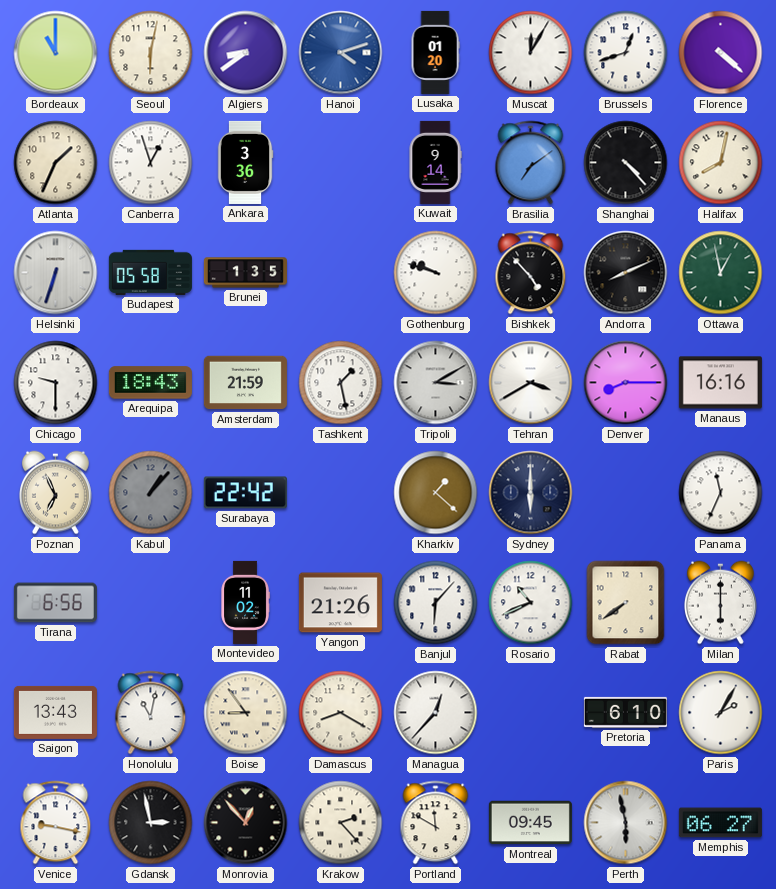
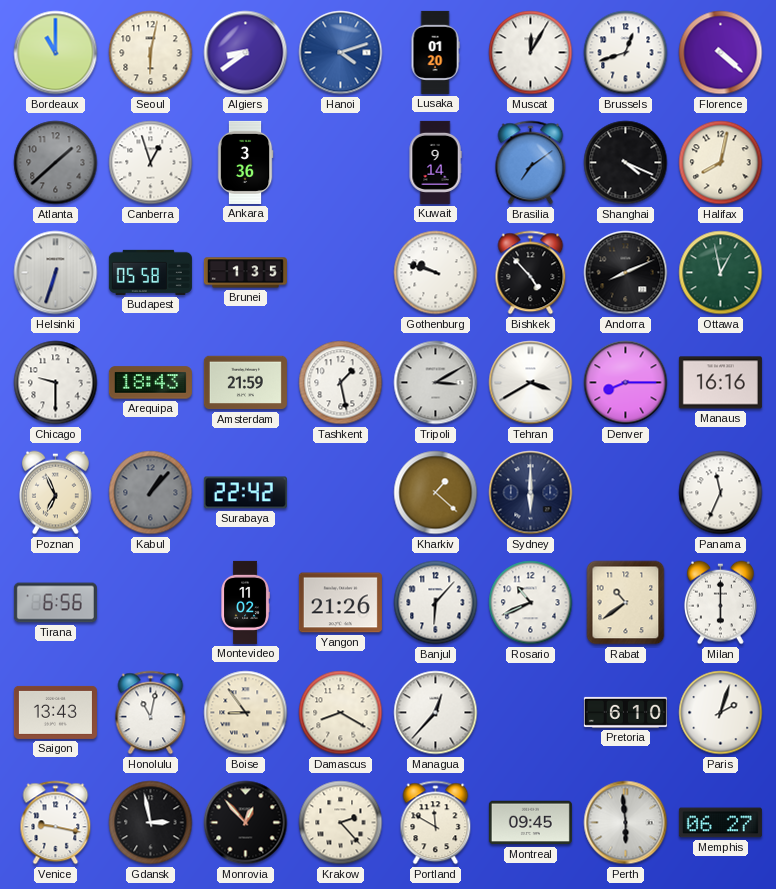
Atlanta: 1:34 -> 1:38
Atlanta dial: cream -> grey
Shanghai: 4:23 -> 4:19
Rabat: 7:39 -> 10:39
Paris: 2:05 -> 2:03
Perth: 5:58 -> 5:59
